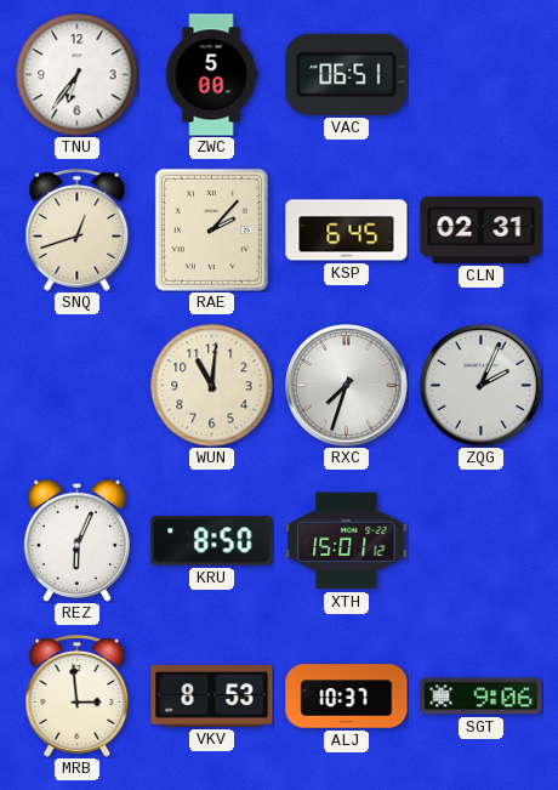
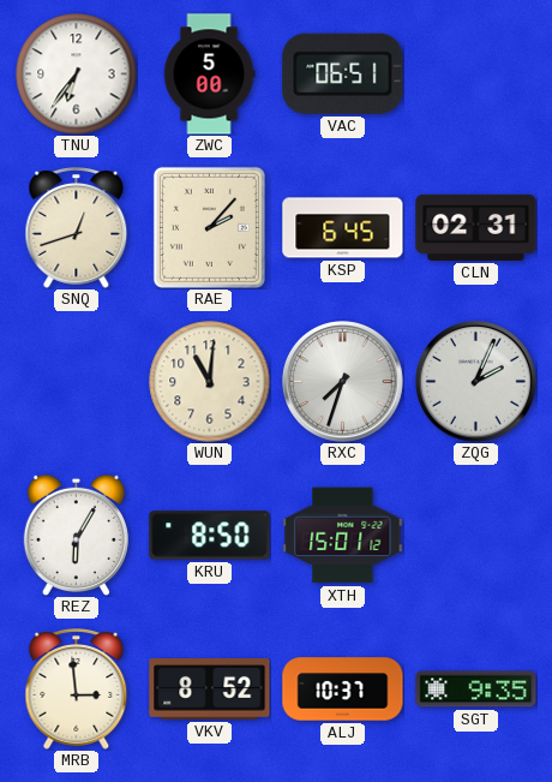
REZ: 6:04 -> 6:05
VKV: 8:53 -> 8:52
SGT: 9:06 -> 9:35
